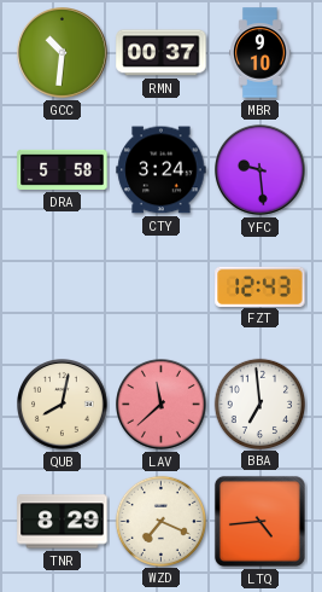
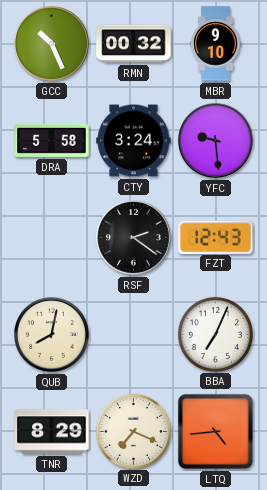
GCC: 10:31 -> 10:26
RMN: 00:37 -> 00:32
RSF: none -> 2:21
LAV: 11:38 -> none
BBA: 6:59 -> 7:04
